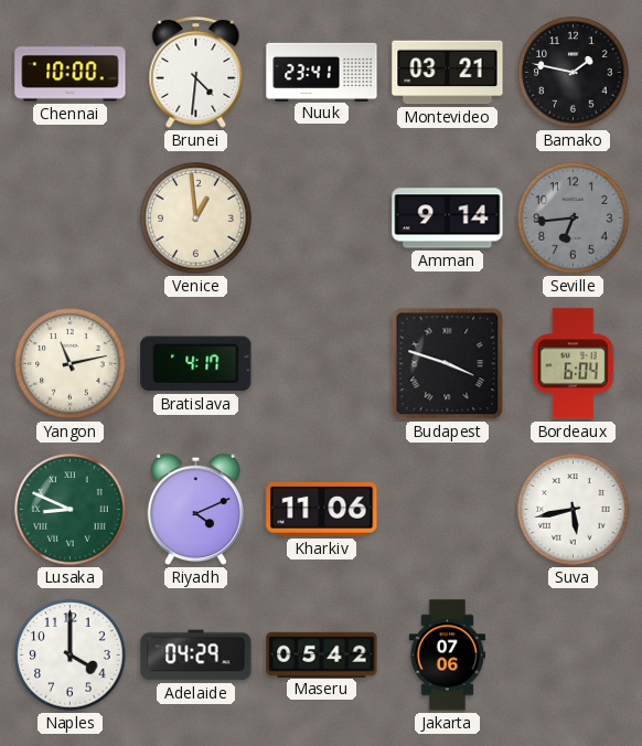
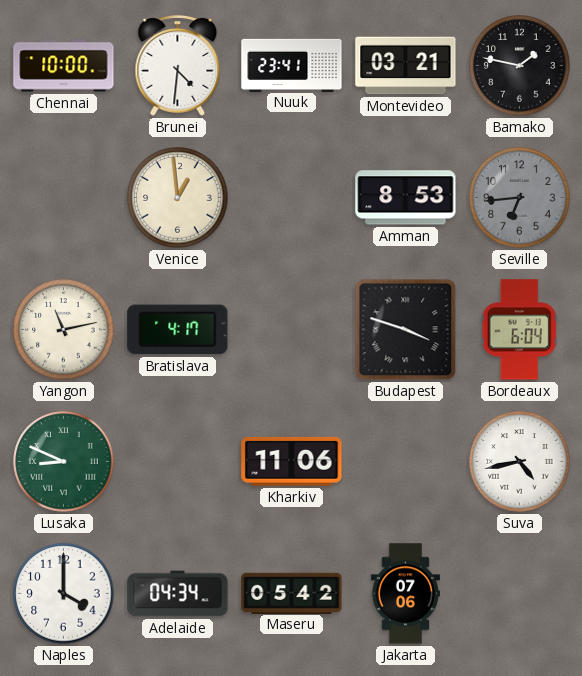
Amman: 9:14 -> 8:53
Riyadh: 4:11 -> none
Suva: 5:43 -> 4:43
Adelaide: 04:29 -> 04:34
